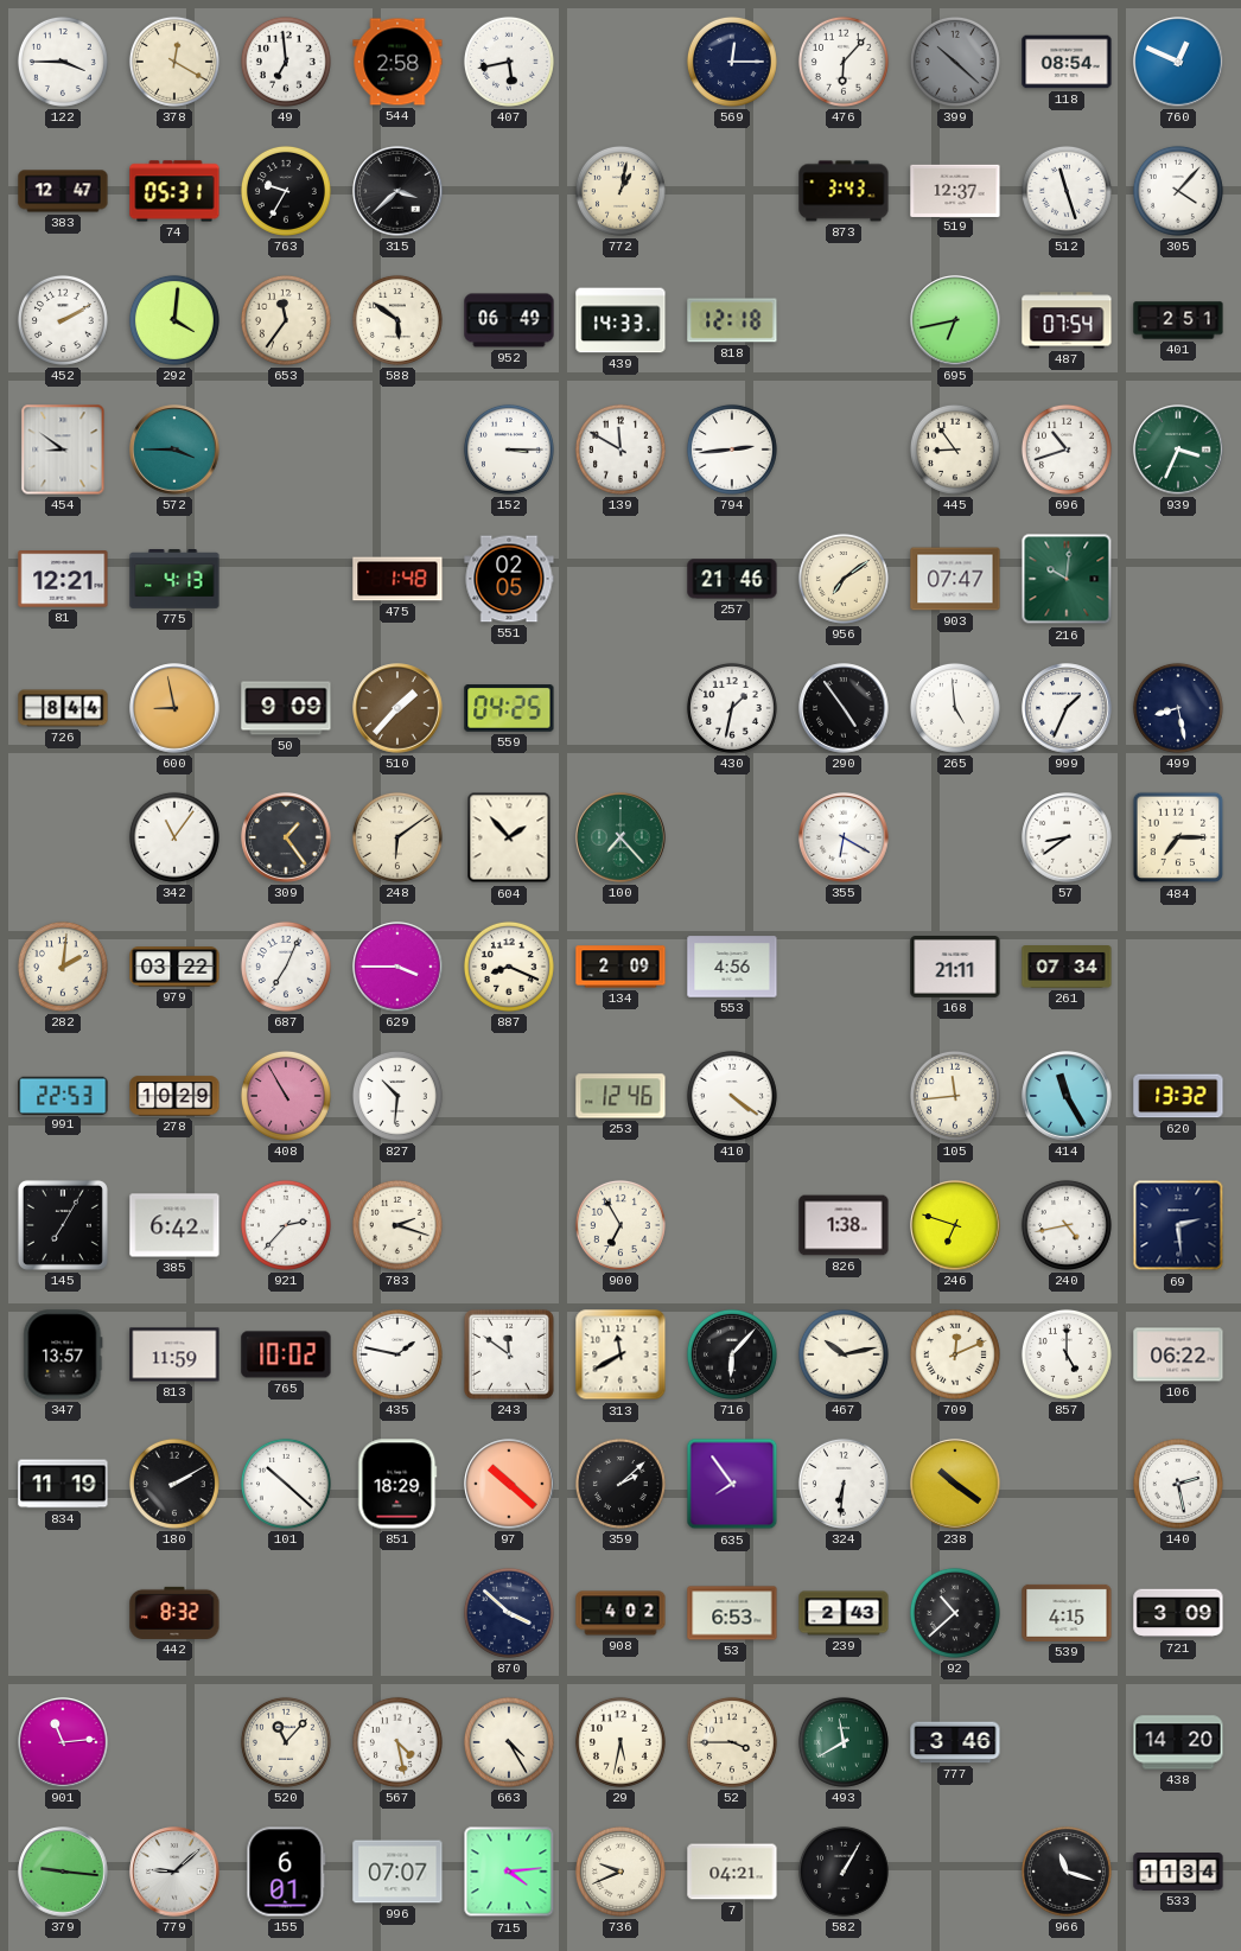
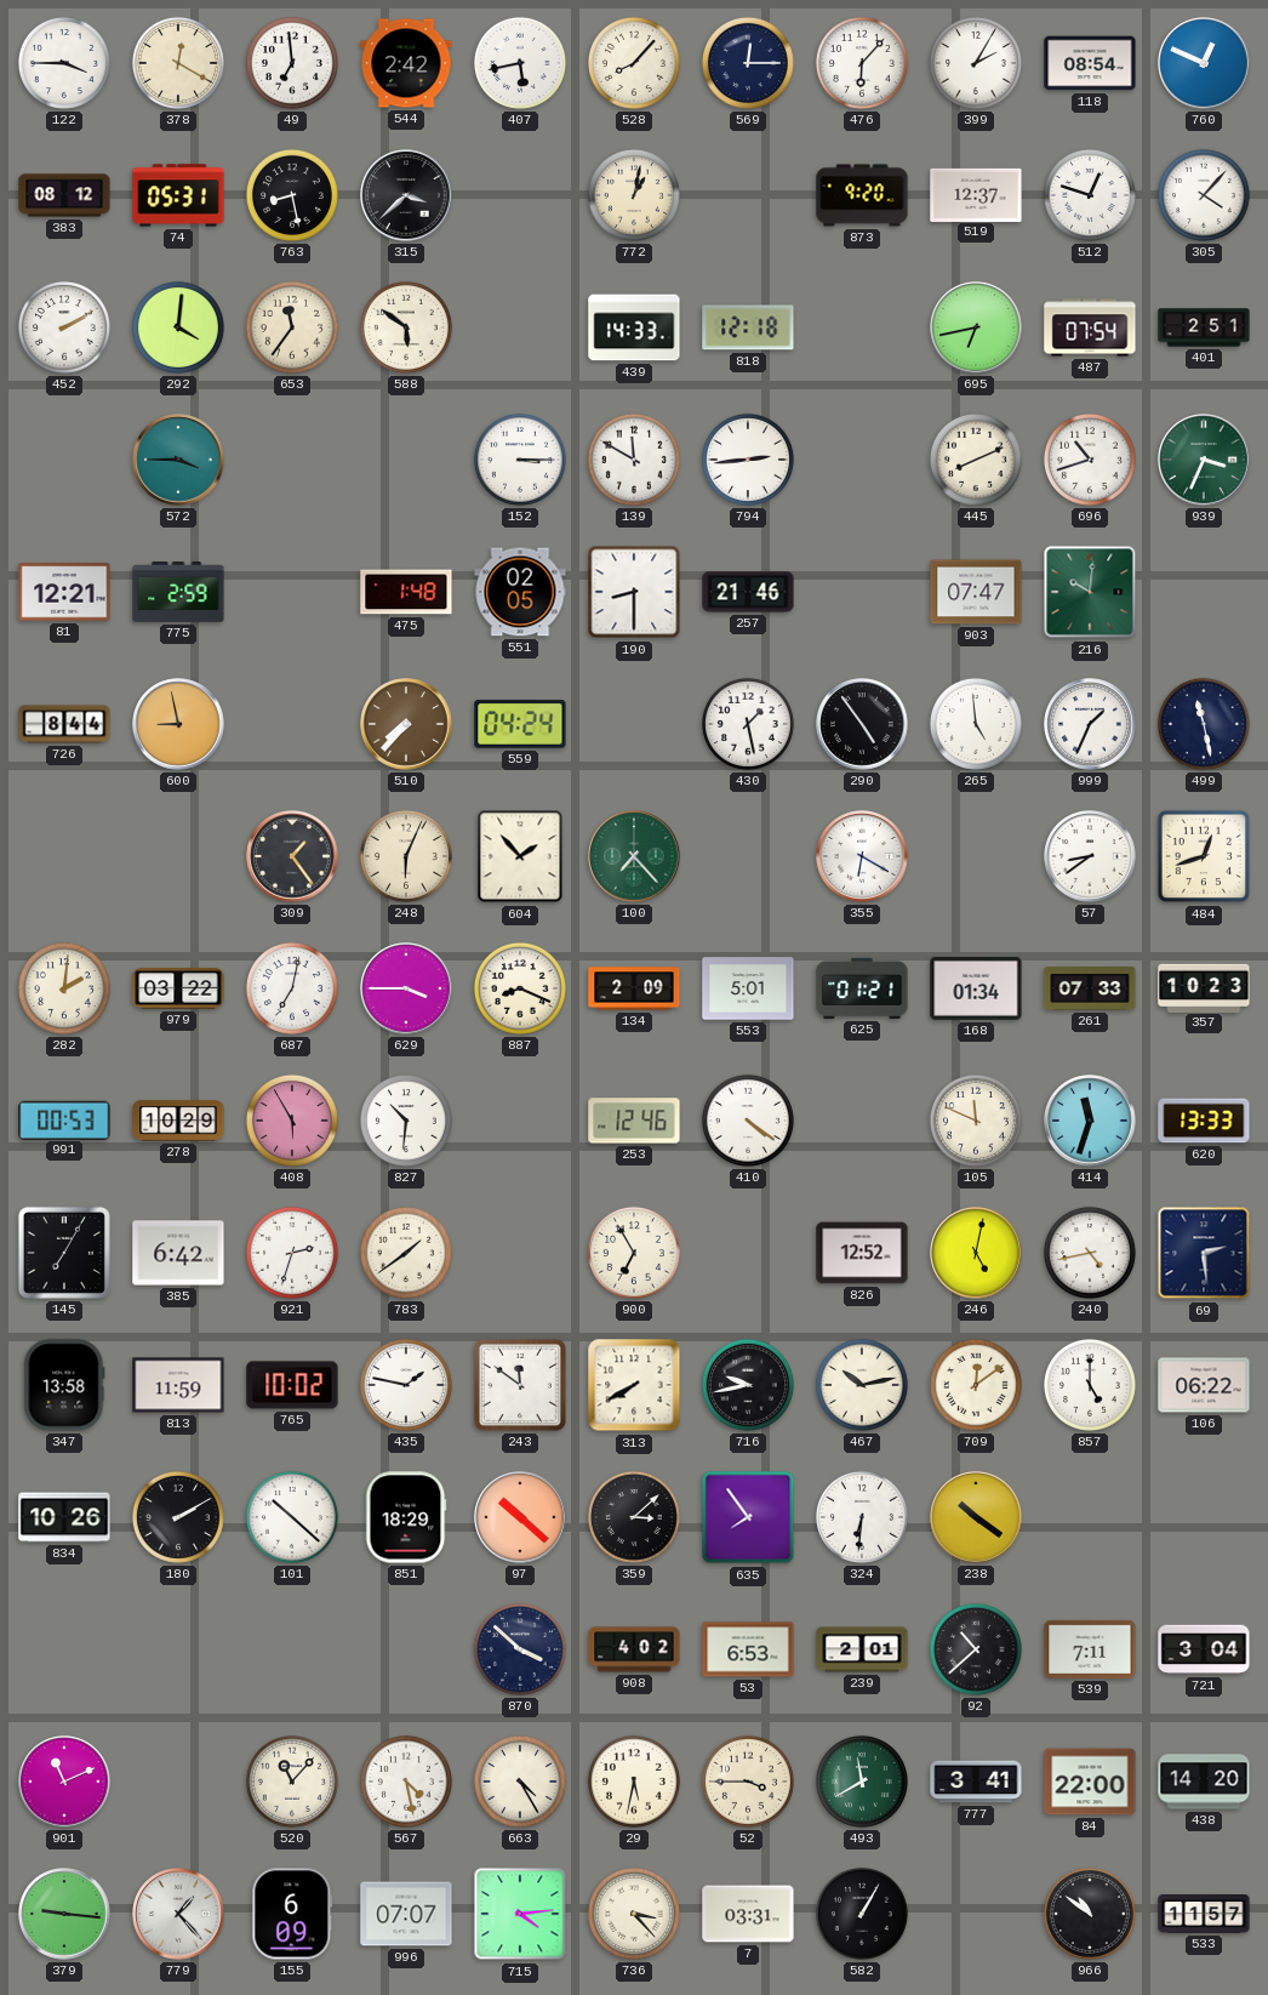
544: 2:58 -> 2:42
528: none -> 8:07
399: 10:22 -> 2:05
399 dial: grey -> white
383: 12:47 -> 08:12
763: 9:35 -> 8:28
873: 3:43 -> 9:20
512: 11:27 -> 12:48
952: 06:49 -> none
454: 8:51 -> none
445: 8:54 -> 8:11
775: 4:13 -> 2:59
190: none -> 8:30
956: 7:09 -> none
50: 9:09 -> none
510: 1:37 -> 7:37
559: 04:25 -> 04:24
430: 1:32 -> 1:28
499: 8:28 -> 11:28
342: 11:06 -> none
248: 6:09 -> 6:04
484: 7:15 -> 12:42
687: 7:04 -> 7:02
553: 4:56 -> 5:01
625: none -> 01:21
168: 21:11 -> 01:34
261: 07:34 -> 07:33
357: none -> 10:23
991: 22:53 -> 00:53
408: 10:55 -> 5:55
105: 11:44 -> 11:49
414: 11:25 -> 11:33
620: 13:32 -> 13:33
921: 2:37 -> 2:33
783: 2:18 -> 1:39
826: 1:38 -> 12:52
246: 6:48 -> 5:02
347: 13:57 -> 13:58
313: 11:40 -> 7:40
716: 6:07 -> 9:43
709: 12:11 -> 12:09
834: 11:19 -> 10:26
359: 2:08 -> 3:08
140: 2:28 -> none
442: 8:32 -> none
239: 2:43 -> 2:01
539: 4:15 -> 7:11
721: 3:09 -> 3:04
901: 11:14 -> 11:11
777: 3:46 -> 3:41
84: none -> 22:00
779: 9:08 -> 1:23
155: 6:01 -> 6:09
736: 9:41 -> 3:23
7: 04:21 -> 03:31
966: 11:18 -> 10:51
533: 11:34 -> 11:57
